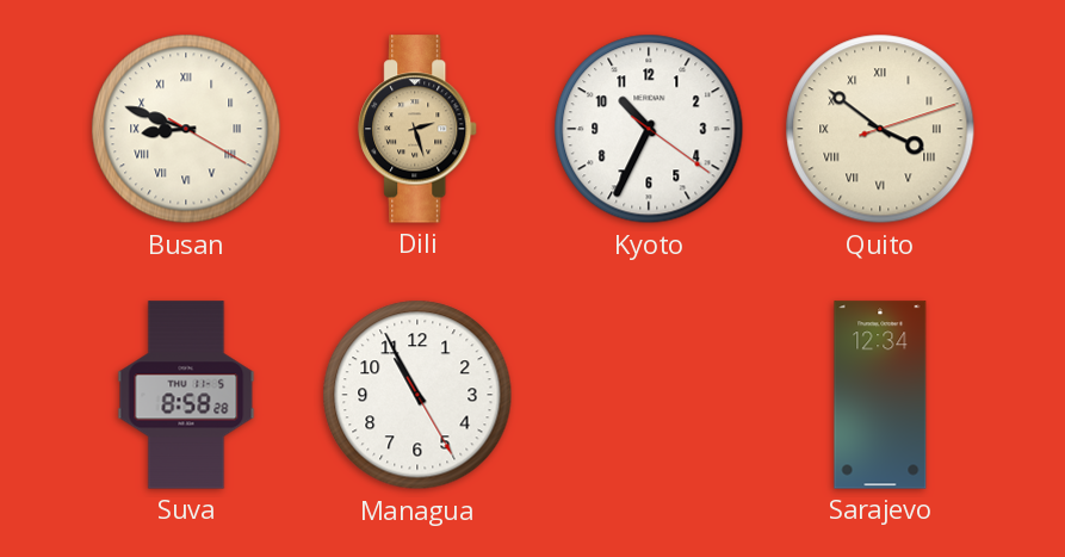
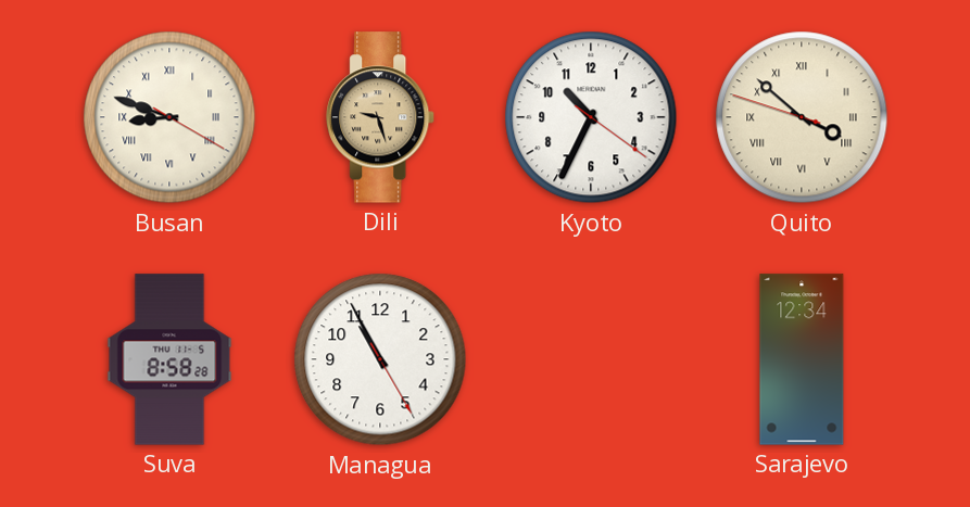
Dili: 2:27 -> 9:27
Quito: 3:51:12 -> 3:51:48
